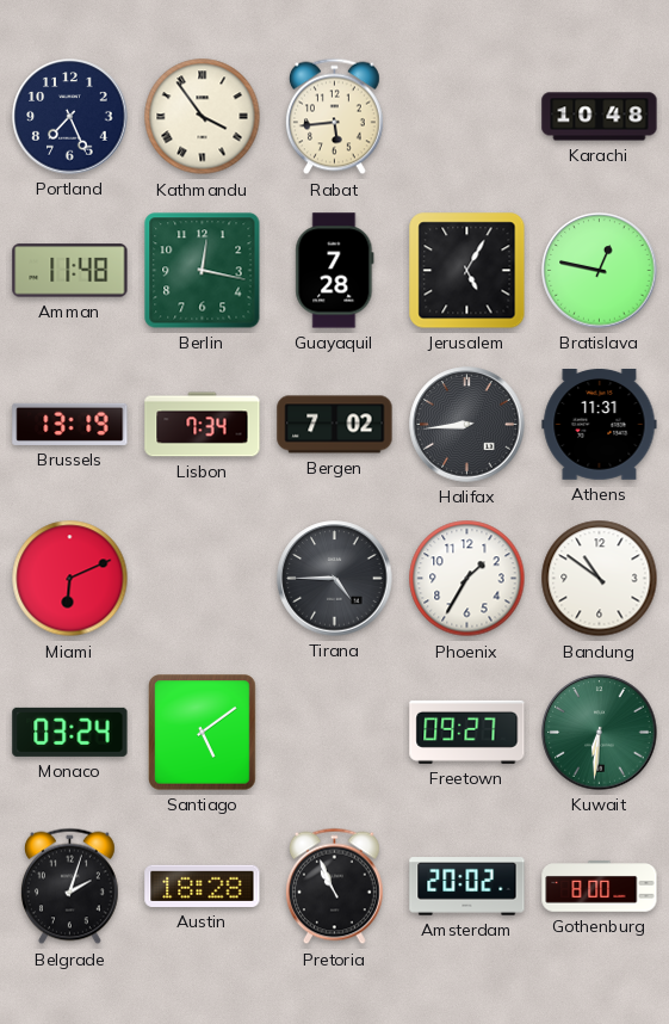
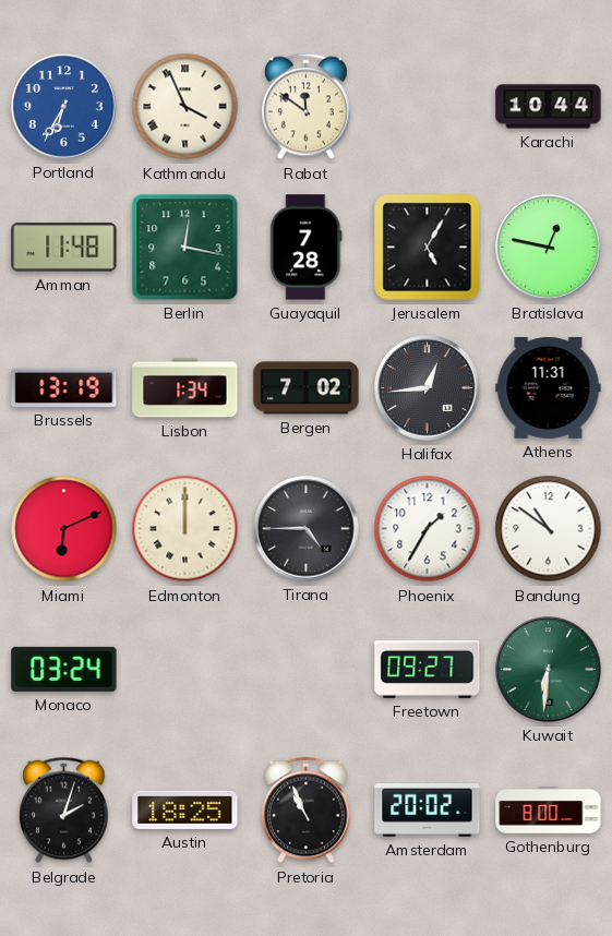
Portland: 7:26 -> 6:35
Portland dial: navy -> blue
Kathmandu: 3:54 -> 3:56
Rabat: 5:44 -> 11:51
Karachi: 10:48 -> 10:44
Lisbon: 7:34 -> 1:34
Halifax: 8:44 -> 12:44
Edmonton: none -> 12:00
Santiago: 5:09 -> none
Austin: 18:28 -> 18:25
